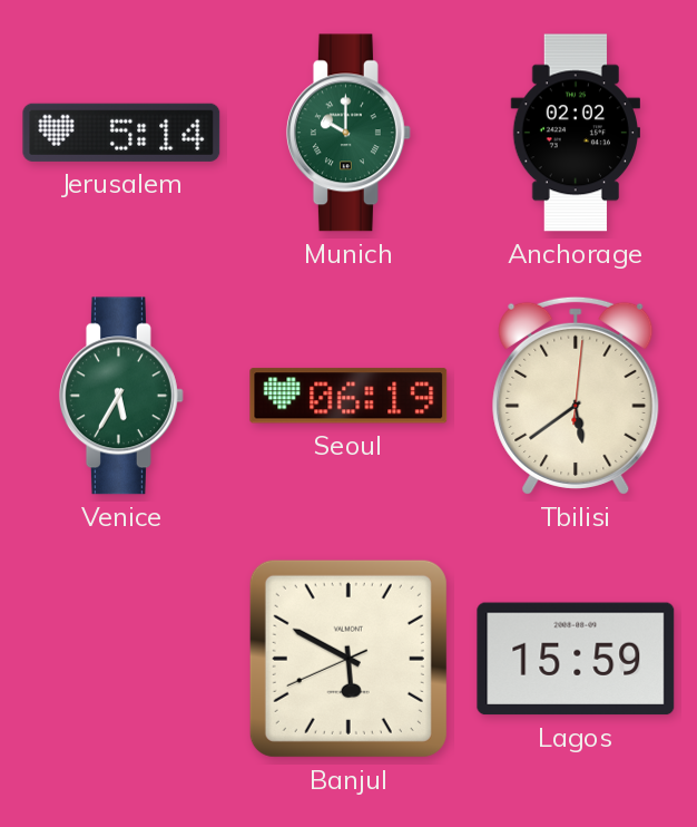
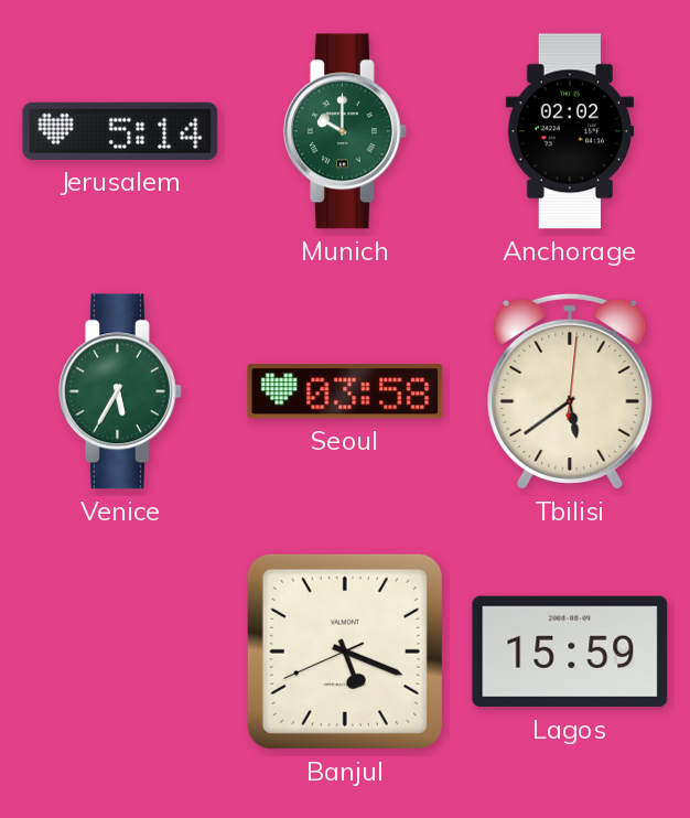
Seoul: 06:19 -> 03:58
Banjul: 5:49 -> 5:18
